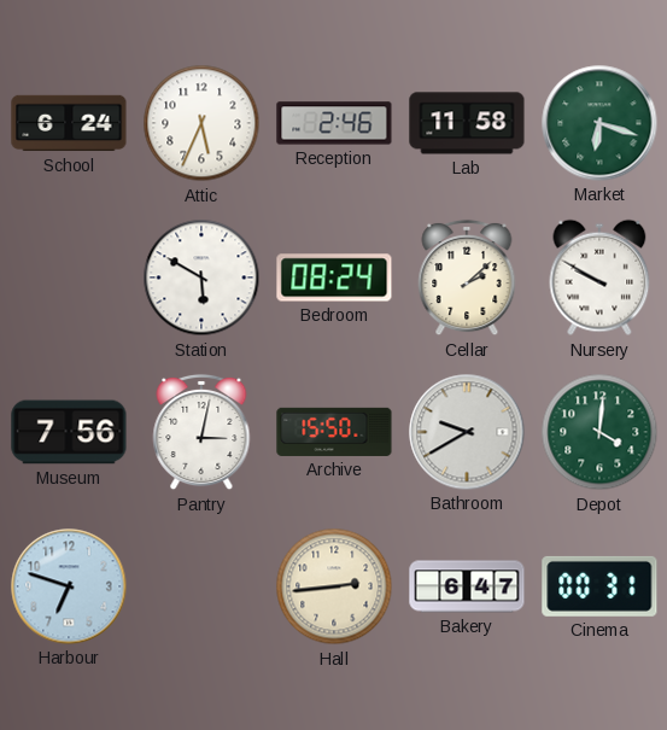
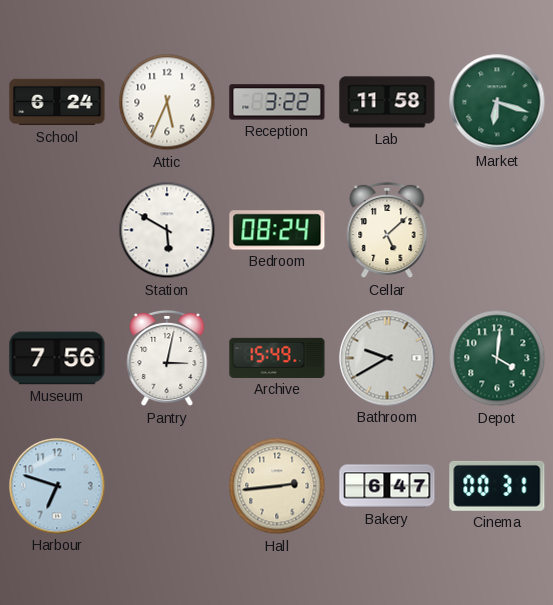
Reception: 2:46 -> 3:22
Cellar: 2:08 -> 5:08
Nursery: 9:50 -> none
Archive: 15:50 -> 15:49
